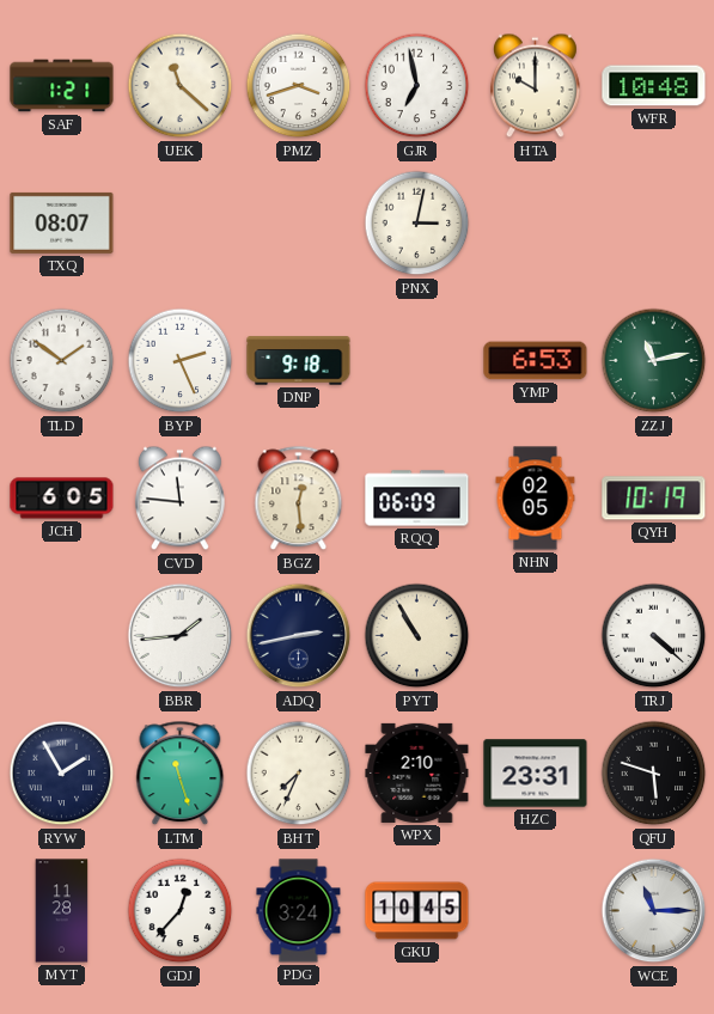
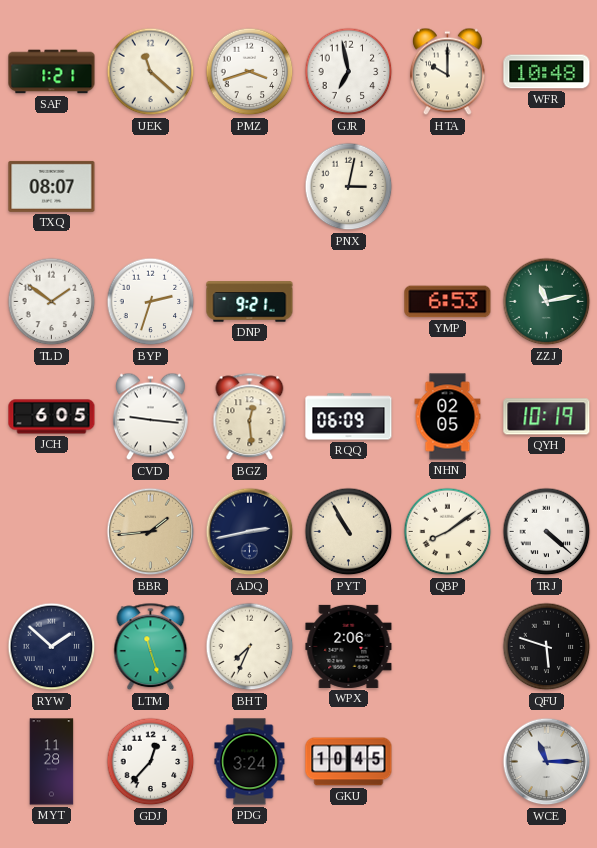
BYP: 2:26 -> 2:33
DNP: 9:18 -> 9:21
CVD: 11:46 -> 9:16
BBR dial: white -> champagne
QBP: none -> 8:09
RYW: 1:55 -> 1:52
WPX: 2:10 -> 2:06
HZC: 23:31 -> none
